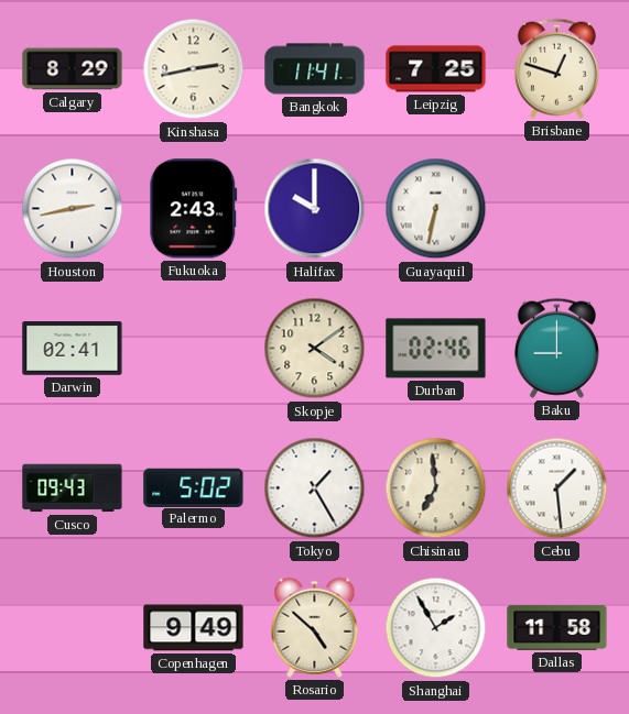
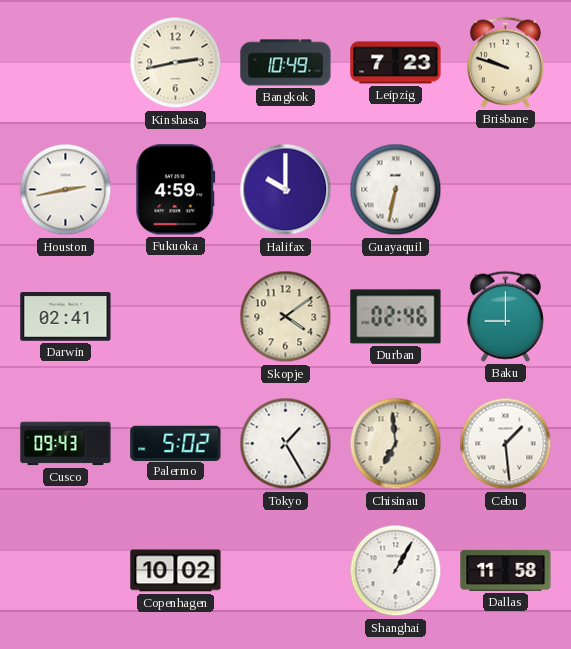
Calgary: 8:29 -> none
Bangkok: 11:41 -> 10:49
Leipzig: 7:25 -> 7:23
Brisbane: 12:48 -> 9:48
Fukuoka: 2:43 -> 4:59
Copenhagen: 9:49 -> 10:02
Rosario: 4:52 -> none
Shanghai: 1:55 -> 1:05
